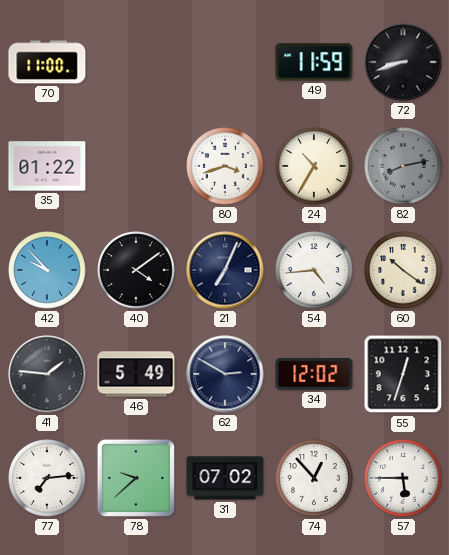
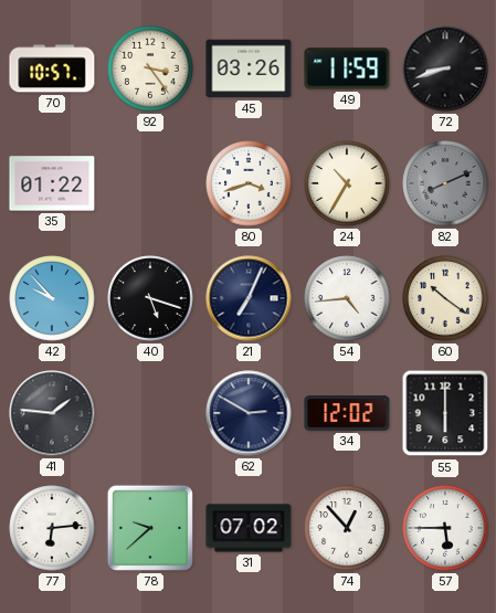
70: 11:00 -> 10:57
92: none -> 3:24
45: none -> 03:26
82: 8:13 -> 8:11
40: 4:09 -> 5:18
46: 5:49 -> none
55: 12:33 -> 6:00
77: 7:14 -> 6:14
